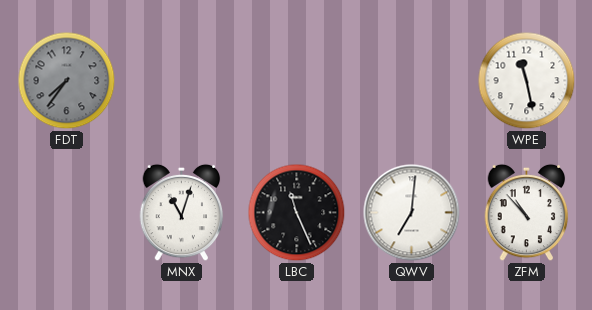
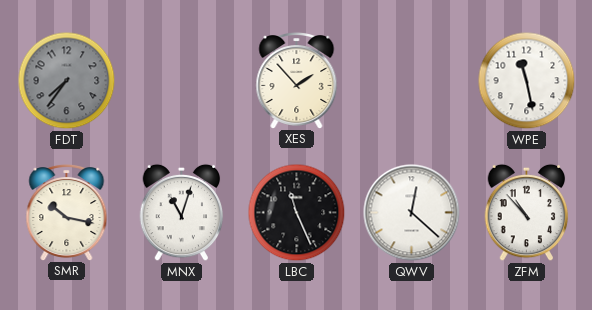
XES: none -> 1:53
SMR: none -> 10:17
QWV: 7:01 -> 12:22
